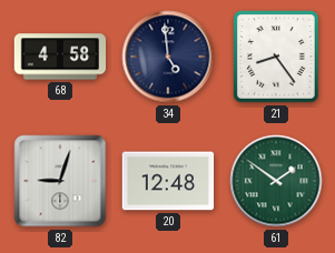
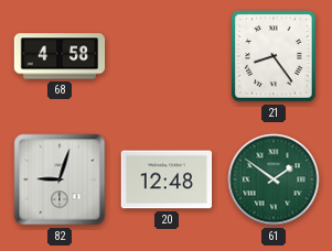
34: 4:59 -> none
